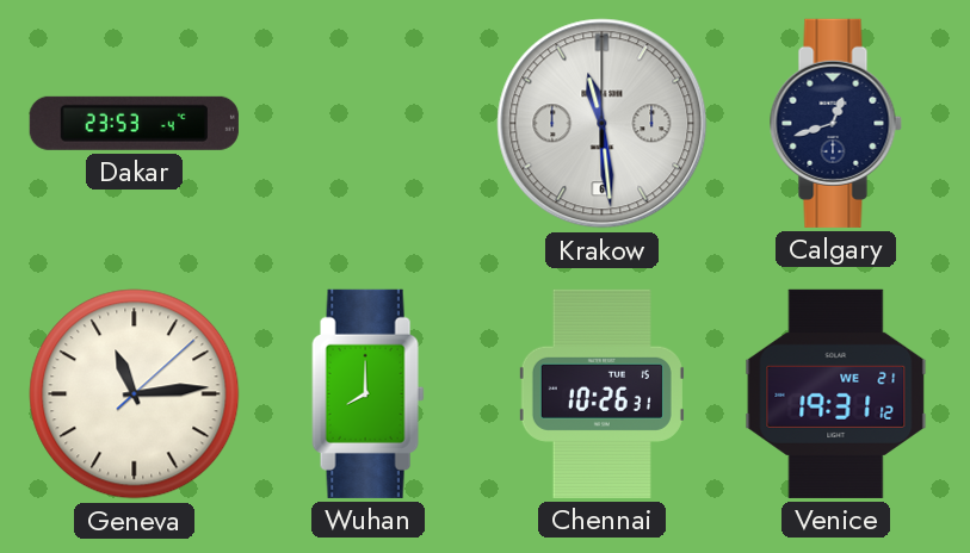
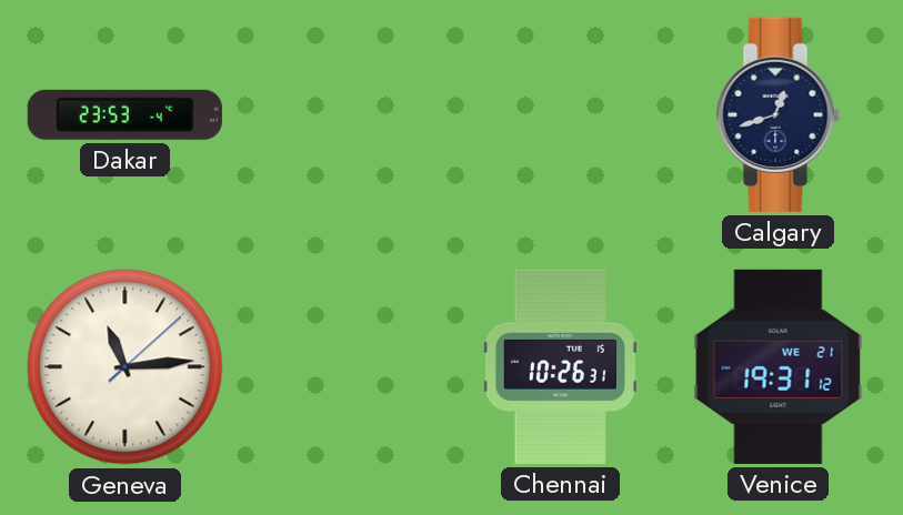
Krakow: 11:29 -> none
Wuhan: 8:00 -> none
